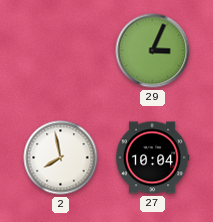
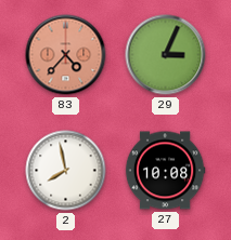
83: none -> 4:37
27: 10:04 -> 10:08
